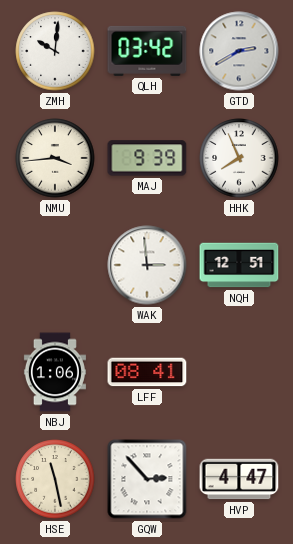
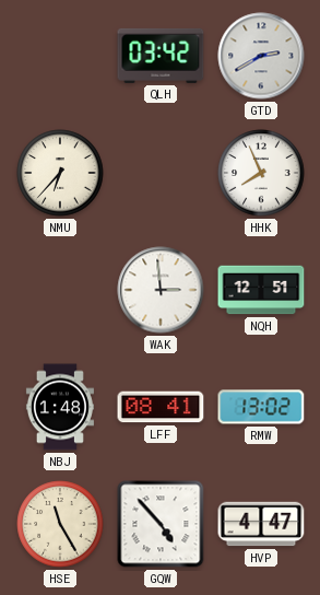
ZMH: 10:01 -> none
NMU: 3:44 -> 6:37
MAJ: 9:39 -> none
NBJ: 1:06 -> 1:48
RMW: none -> 13:02
HSE: 11:28 -> 11:25
GQW: 2:53 -> 4:53
